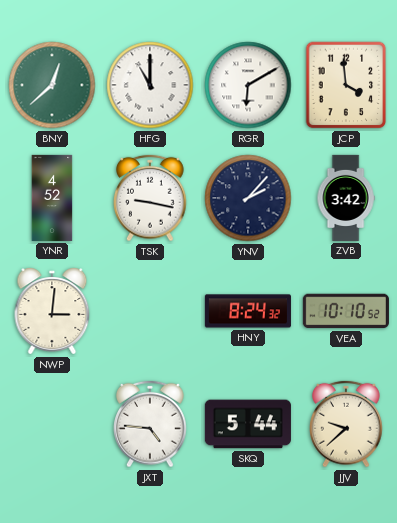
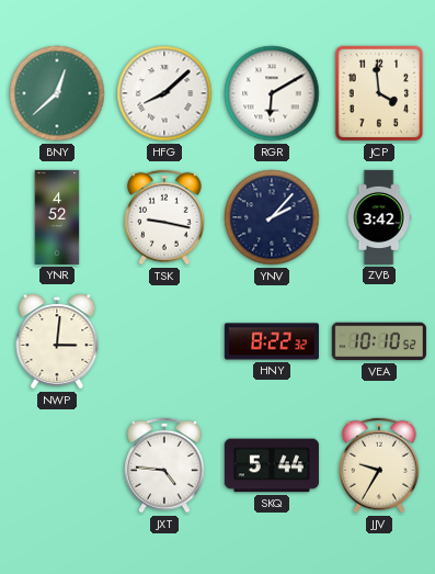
HFG: 11:00 -> 8:08
HNY: 8:24 -> 8:22
JJV: 9:38 -> 9:35
